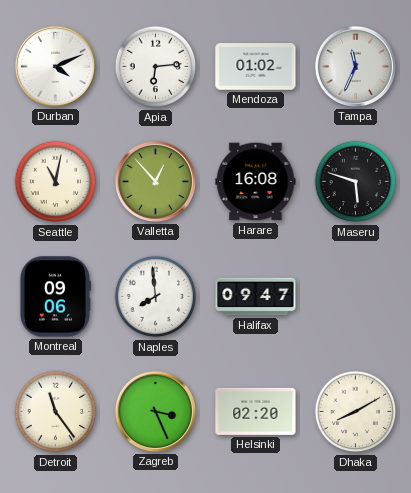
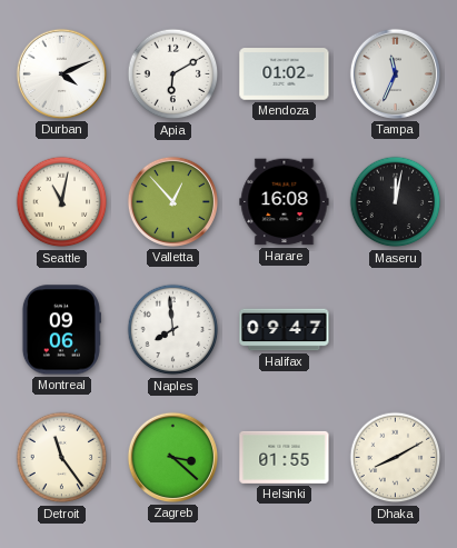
Apia: 6:14 -> 6:10
Maseru: 5:48 -> 12:02
Zagreb: 3:26 -> 3:22
Helsinki: 02:20 -> 01:55
